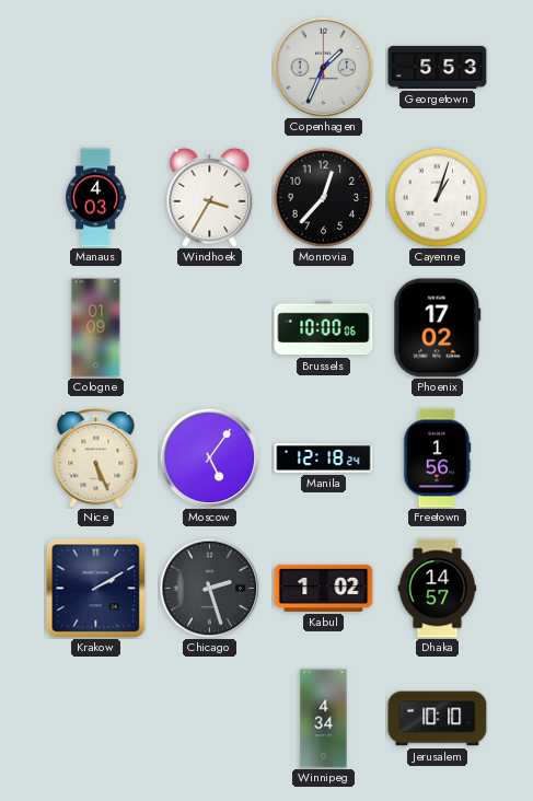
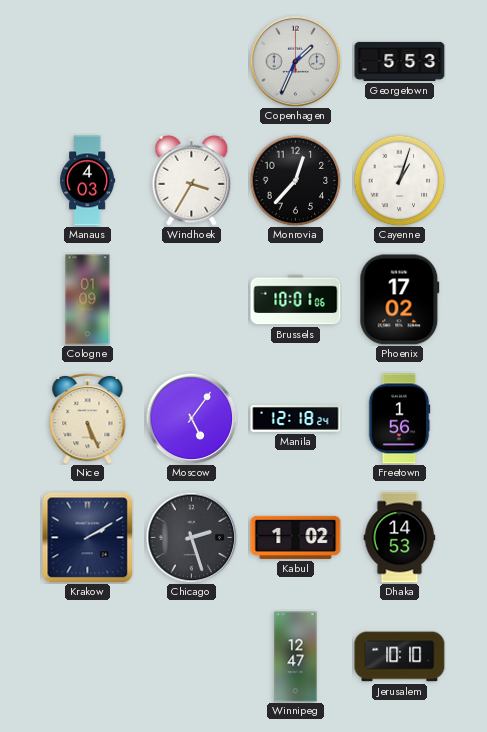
Brussels: 10:00 -> 10:01
Dhaka: 14:57 -> 14:53
Winnipeg: 4:34 -> 12:47
